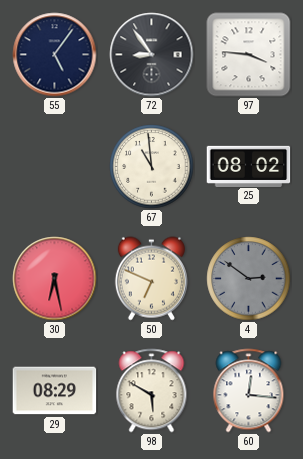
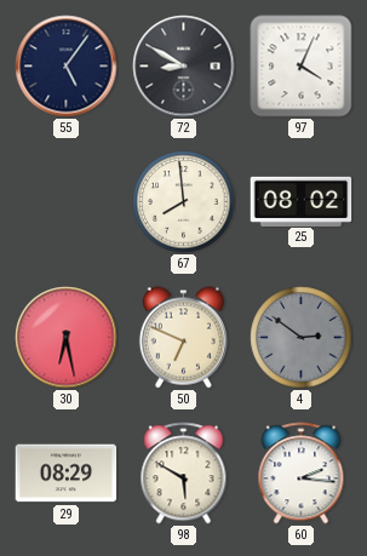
72: 8:54 -> 8:50
97: 3:46 -> 4:04
67: 10:59 -> 7:59
60: 12:16 -> 2:16
